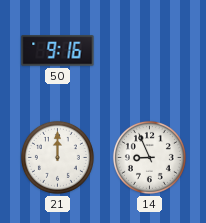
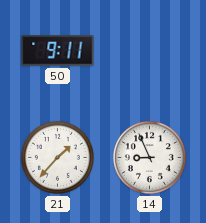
50: 9:16 -> 9:11
21: 12:00 -> 1:37
